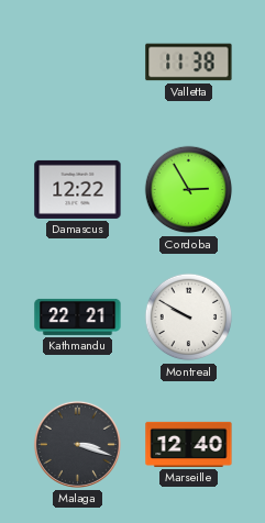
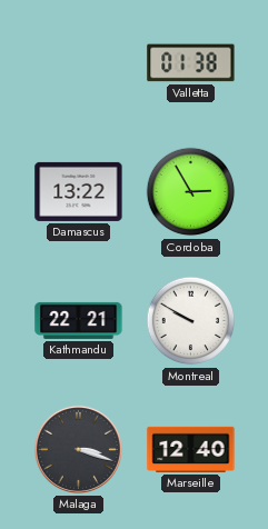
Valletta: 11:38 -> 01:38
Damascus: 12:22 -> 13:22
